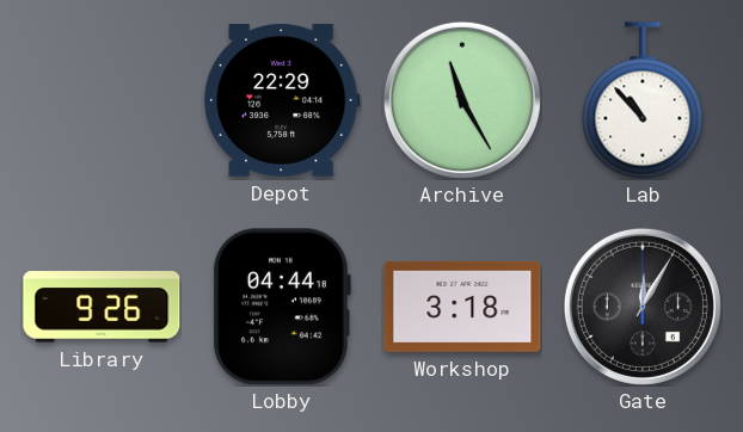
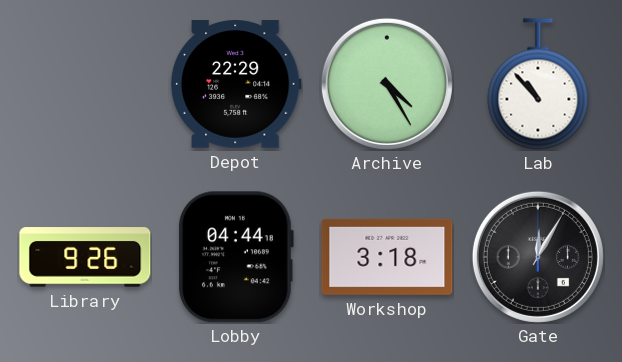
Archive: 11:25 -> 4:25
